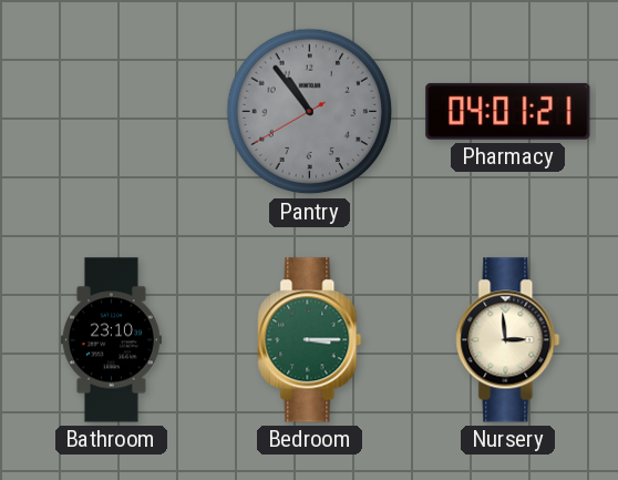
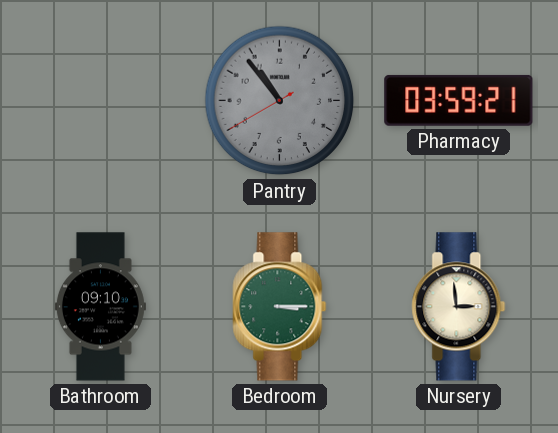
Pharmacy: 04:01 -> 03:59
Bathroom: 23:10 -> 09:10
